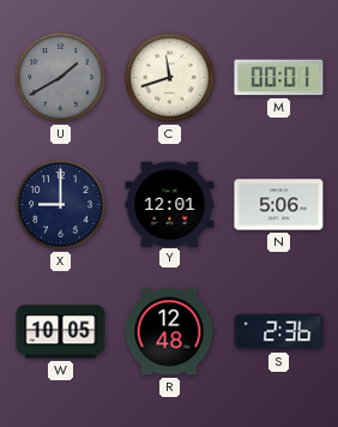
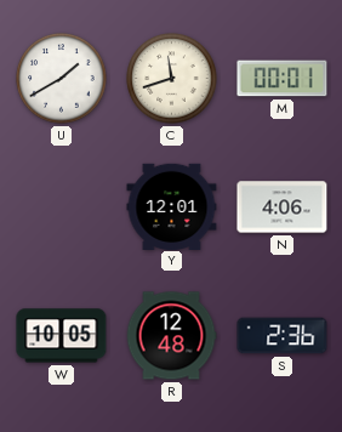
U dial: grey -> white
X: 9:00 -> none
N: 5:06 -> 4:06
